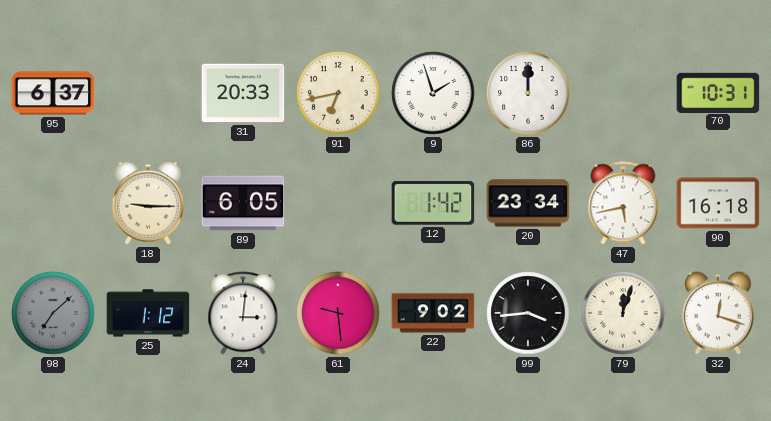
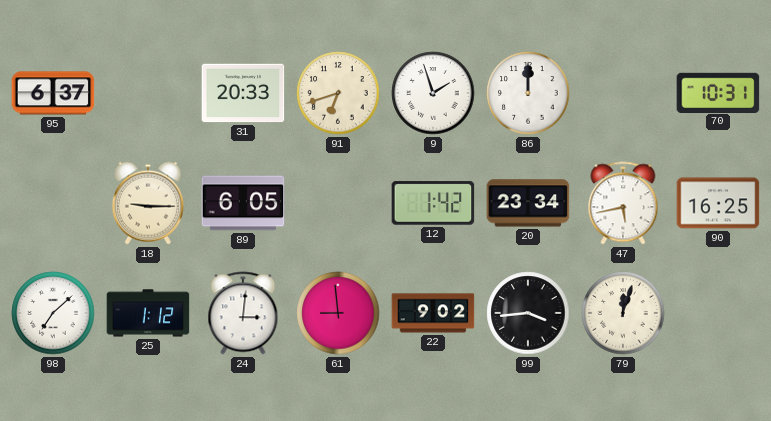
91: 6:43 -> 6:42
90: 16:18 -> 16:25
98 dial: grey -> white
61: 9:29 -> 8:59
32: 12:18 -> none
